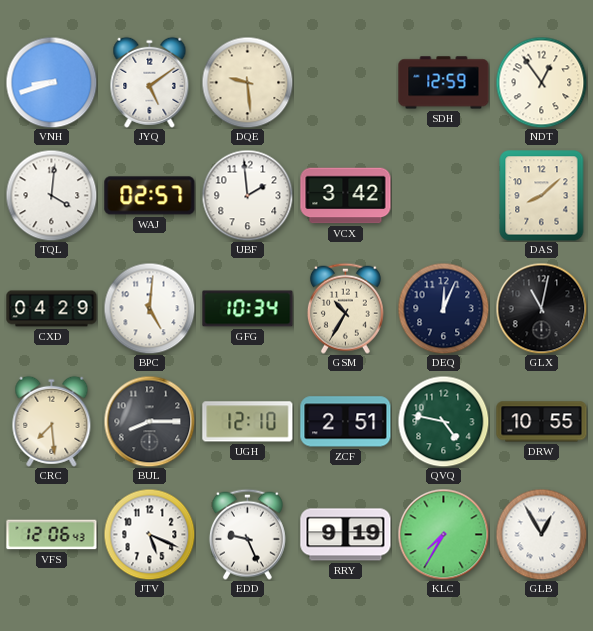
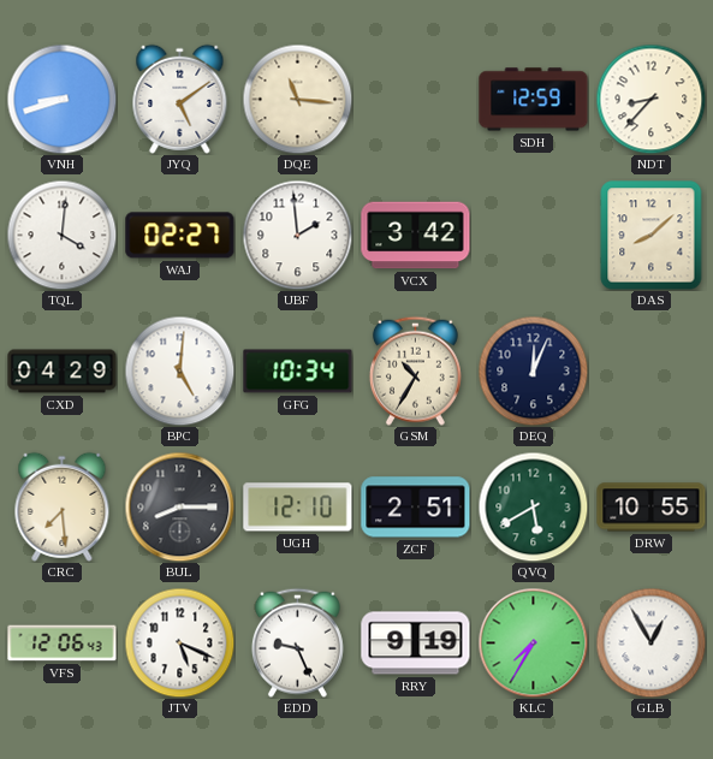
DQE: 9:29 -> 11:16
NDT: 12:54 -> 8:37
WAJ: 02:57 -> 02:27
GLX: 11:02 -> none
QVQ: 4:47 -> 5:40
